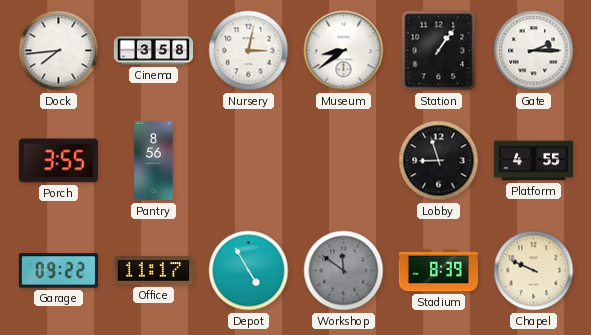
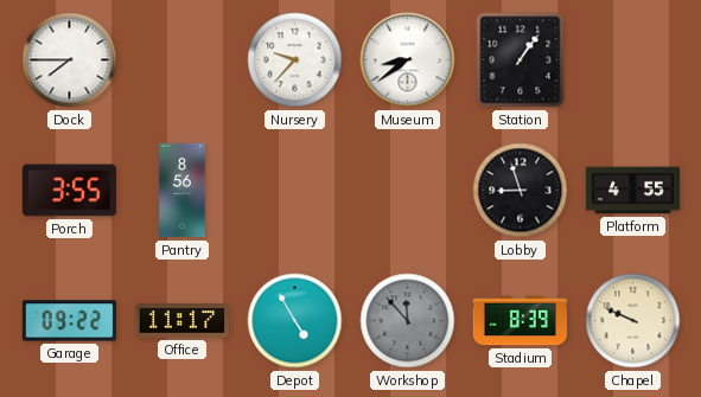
Dock: 7:44 -> 7:45
Cinema: 3:58 -> none
Nursery: 3:02 -> 9:37
Gate: 2:15 -> none
Workshop: 11:51 -> 11:53
